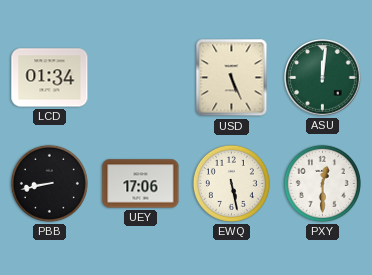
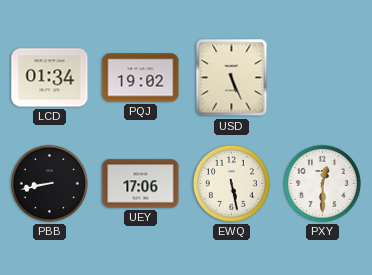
PQJ: none -> 19:02
ASU: 12:01 -> none
